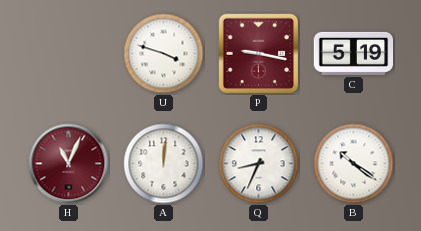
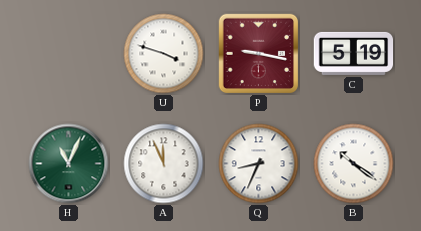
H dial: burgundy -> green
A: 12:01 -> 11:56
